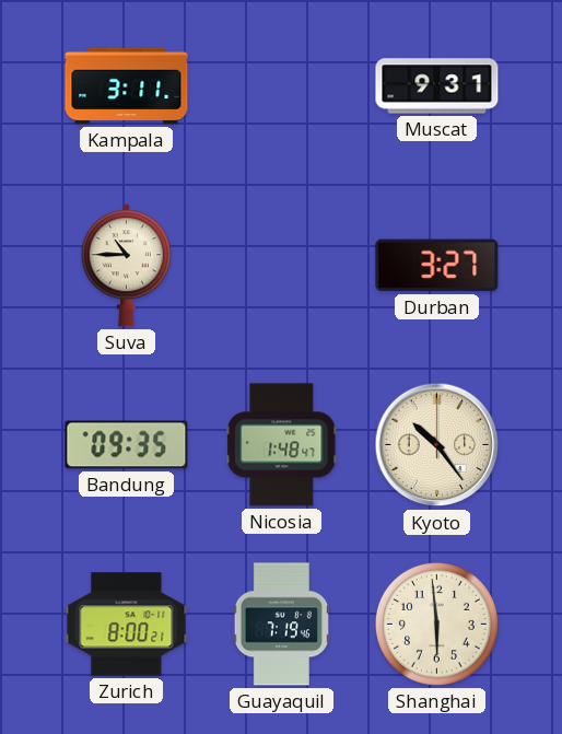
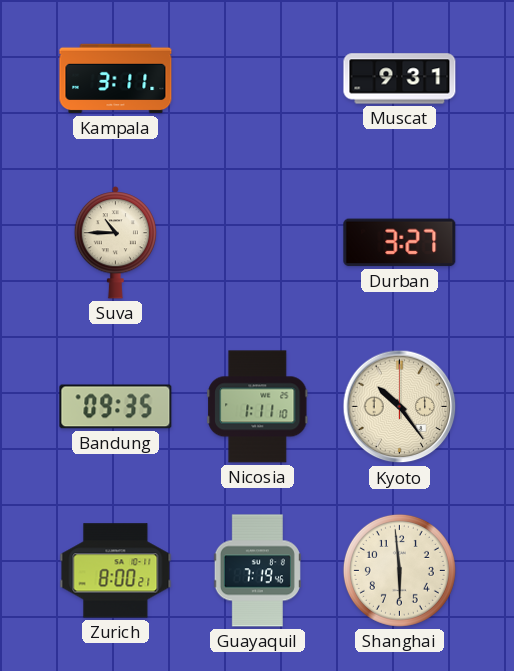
Nicosia: 1:48 -> 1:11
